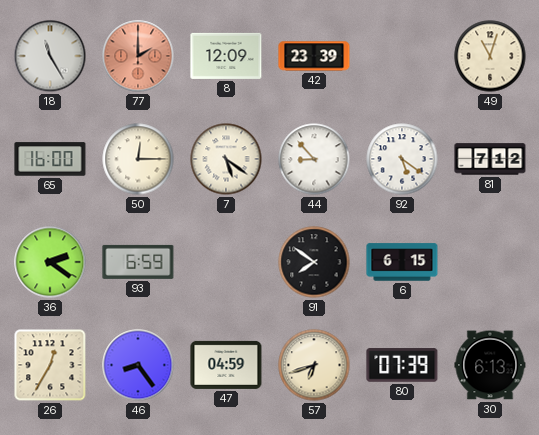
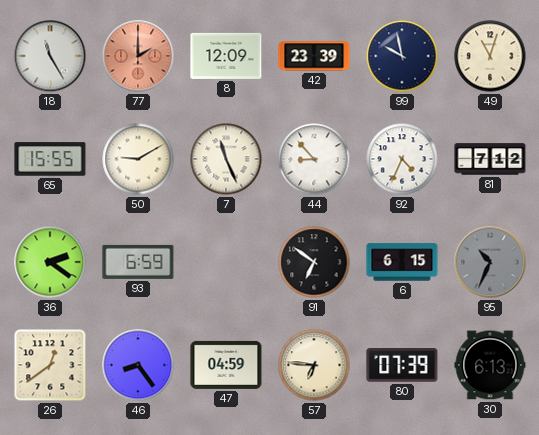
99: none -> 9:58
65: 16:00 -> 15:55
50: 12:15 -> 9:10
7: 5:21 -> 11:26
92: 5:21 -> 4:34
91: 7:51 -> 6:51
95: none -> 10:34
26: 12:35 -> 12:39
57: 6:42 -> 6:46
